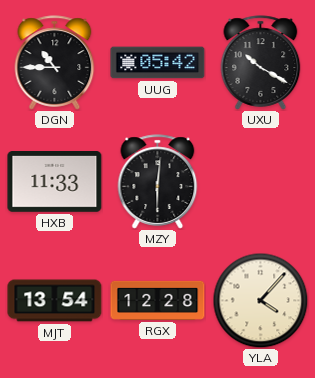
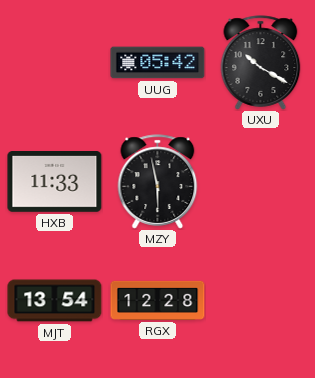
DGN: 10:45 -> none
MZY: 6:01 -> 5:58
YLA: 4:07 -> none
